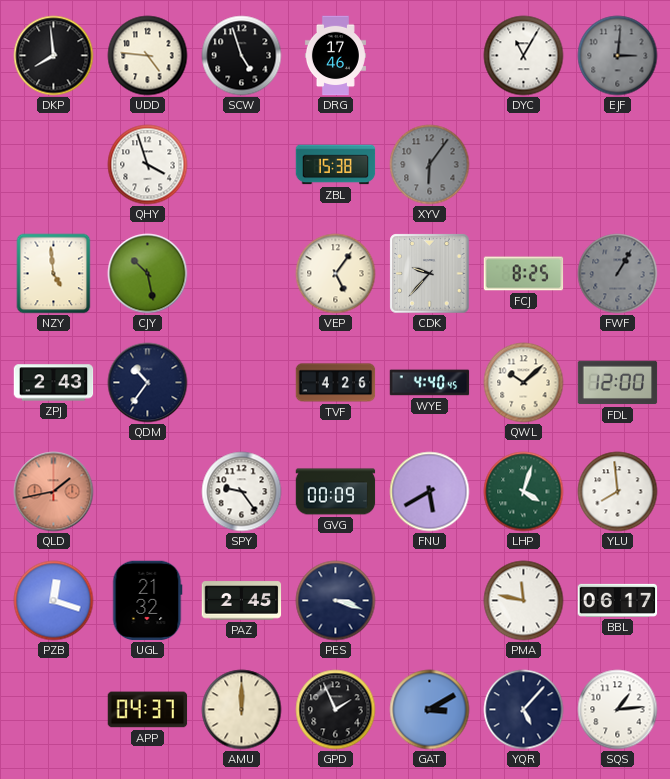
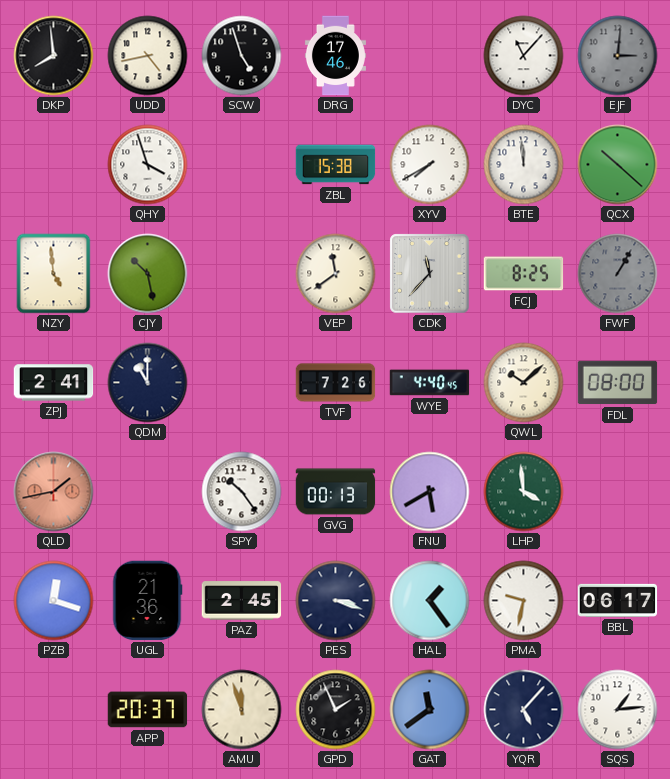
UDD: 4:46 -> 4:43
DYC: 11:05 -> 11:07
XYV: 6:06 -> 7:40
XYV dial: grey -> white
BTE: none -> 11:59
QCX: none -> 10:22
VEP: 5:06 -> 11:39
CDK: 9:37 -> 11:37
ZPJ: 2:43 -> 2:41
QDM: 10:36 -> 11:00
TVF: 4:26 -> 7:26
FDL: 12:00 -> 08:00
SPY: 9:24 -> 10:24
GVG: 00:09 -> 00:13
LHP: 4:03 -> 3:59
YLU: 7:59 -> none
UGL: 21:32 -> 21:36
HAL: none -> 1:24
PMA: 11:47 -> 9:32
APP: 04:37 -> 20:37
AMU: 12:00 -> 11:57
GAT: 3:10 -> 11:39
